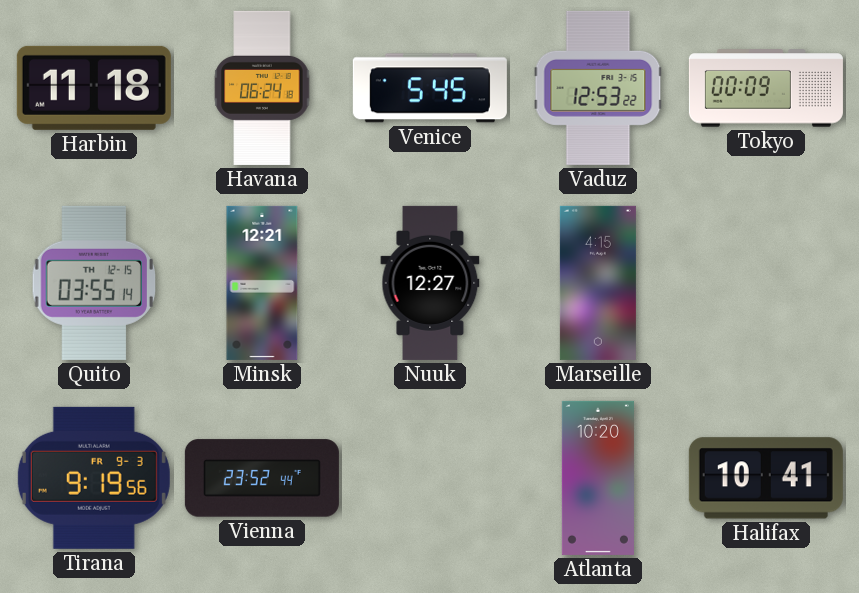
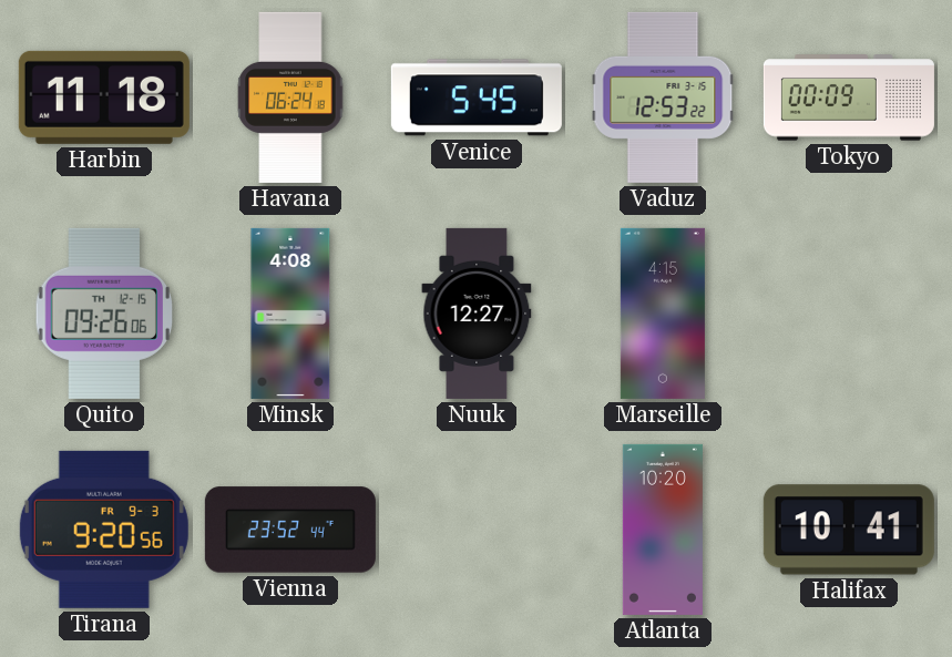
Quito: 03:55 -> 09:26
Minsk: 12:21 -> 4:08
Tirana: 9:19 -> 9:20
